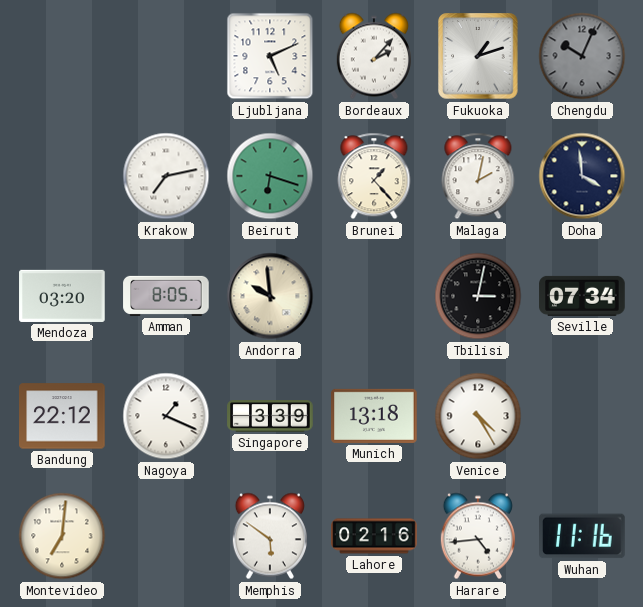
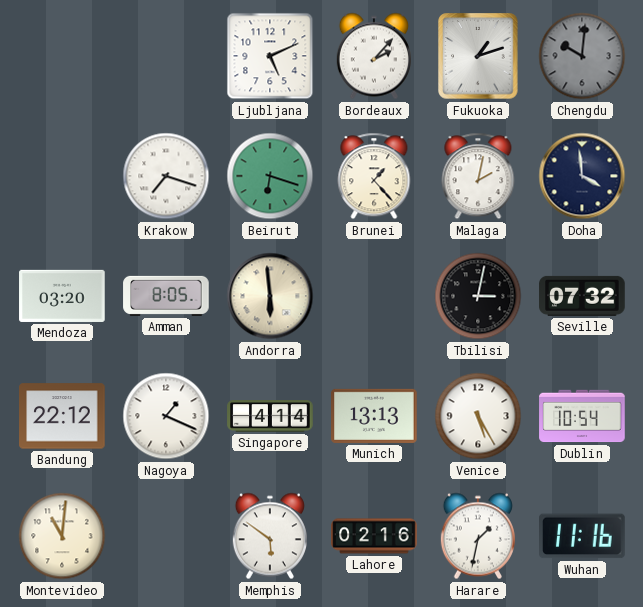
Chengdu: 10:04 -> 10:01
Krakow: 7:13 -> 7:18
Andorra: 9:59 -> 5:59
Seville: 07:34 -> 07:32
Singapore: 3:39 -> 4:14
Munich: 13:18 -> 13:13
Venice: 4:25 -> 5:25
Dublin: none -> 10:54
Montevideo: 7:01 -> 11:01
Harare: 4:44 -> 1:32
